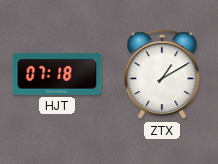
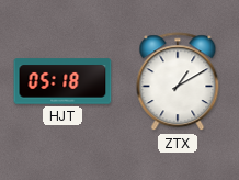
HJT: 07:18 -> 05:18
